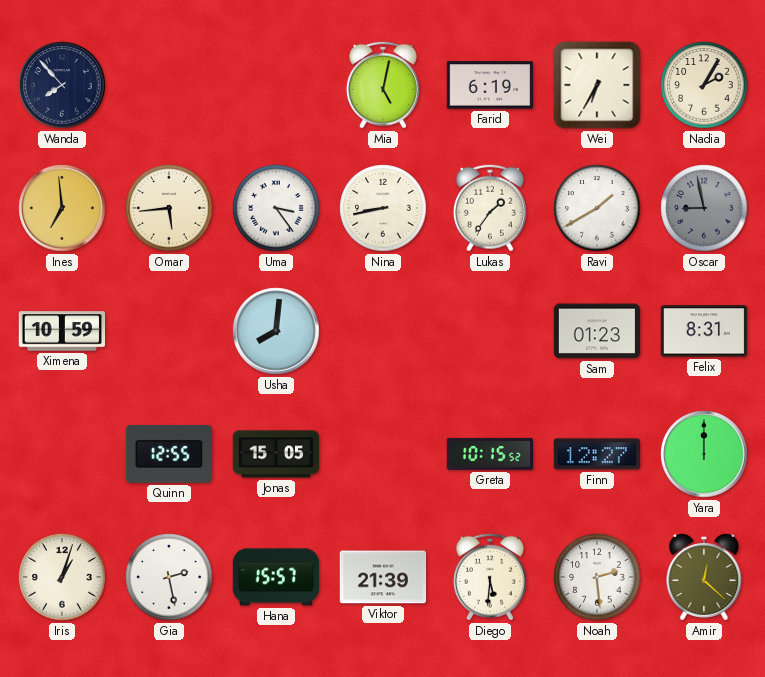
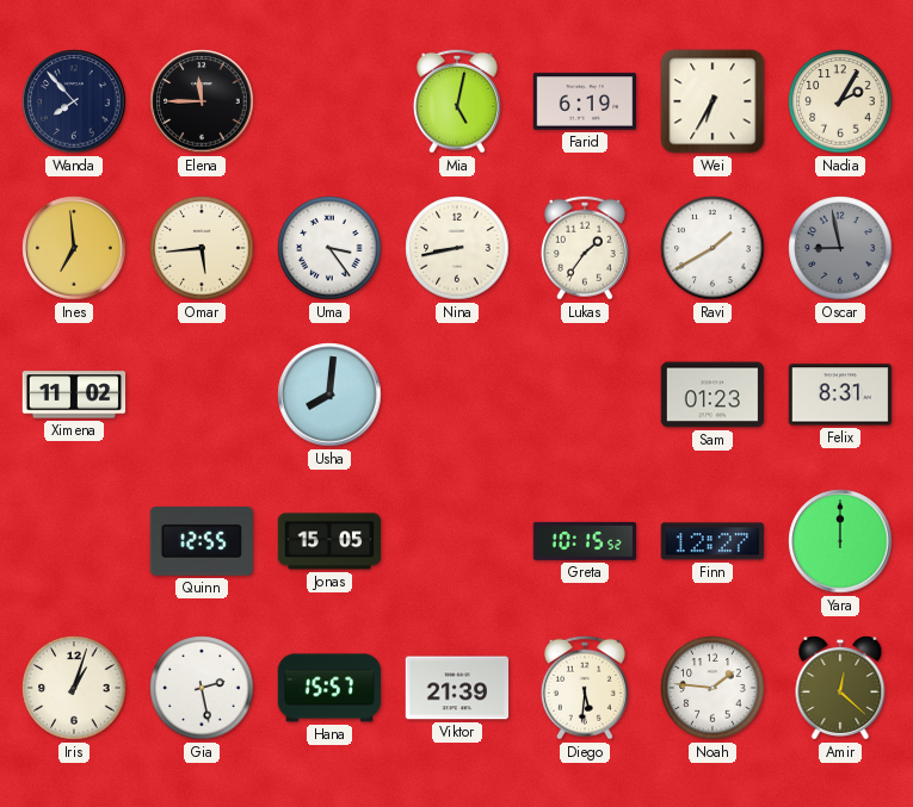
Elena: none -> 11:45
Ximena: 10:59 -> 11:02
Noah: 2:29 -> 1:46
